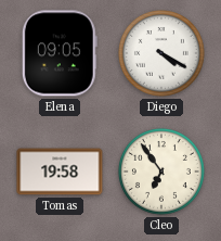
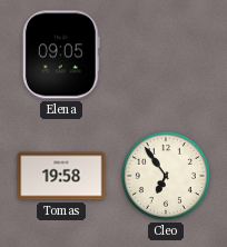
Diego: 4:20 -> none
